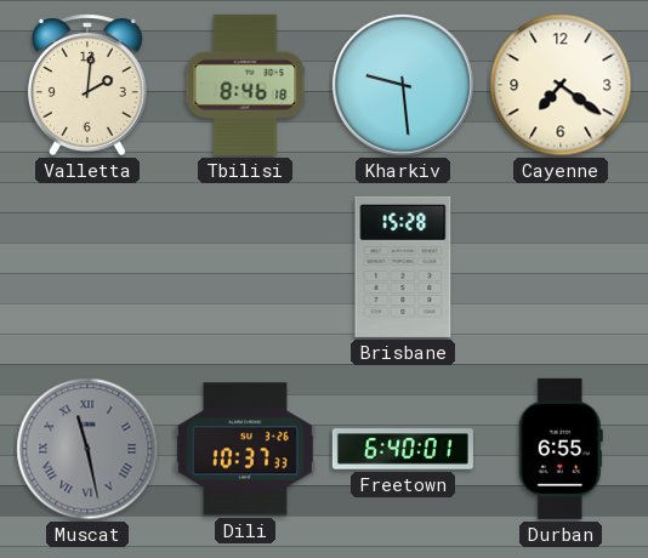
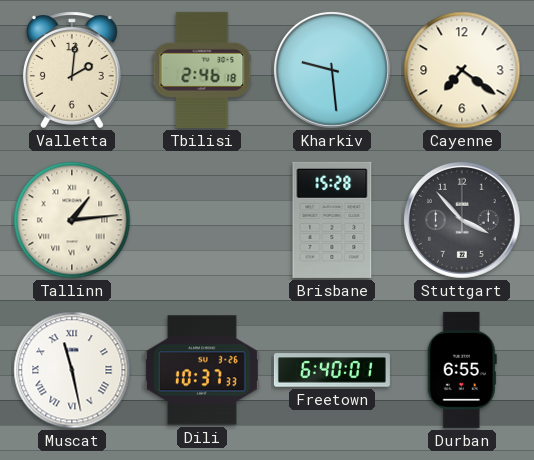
Tbilisi: 8:46 -> 2:46
Tallinn: none -> 1:14
Stuttgart: none -> 3:53
Muscat dial: grey -> white
